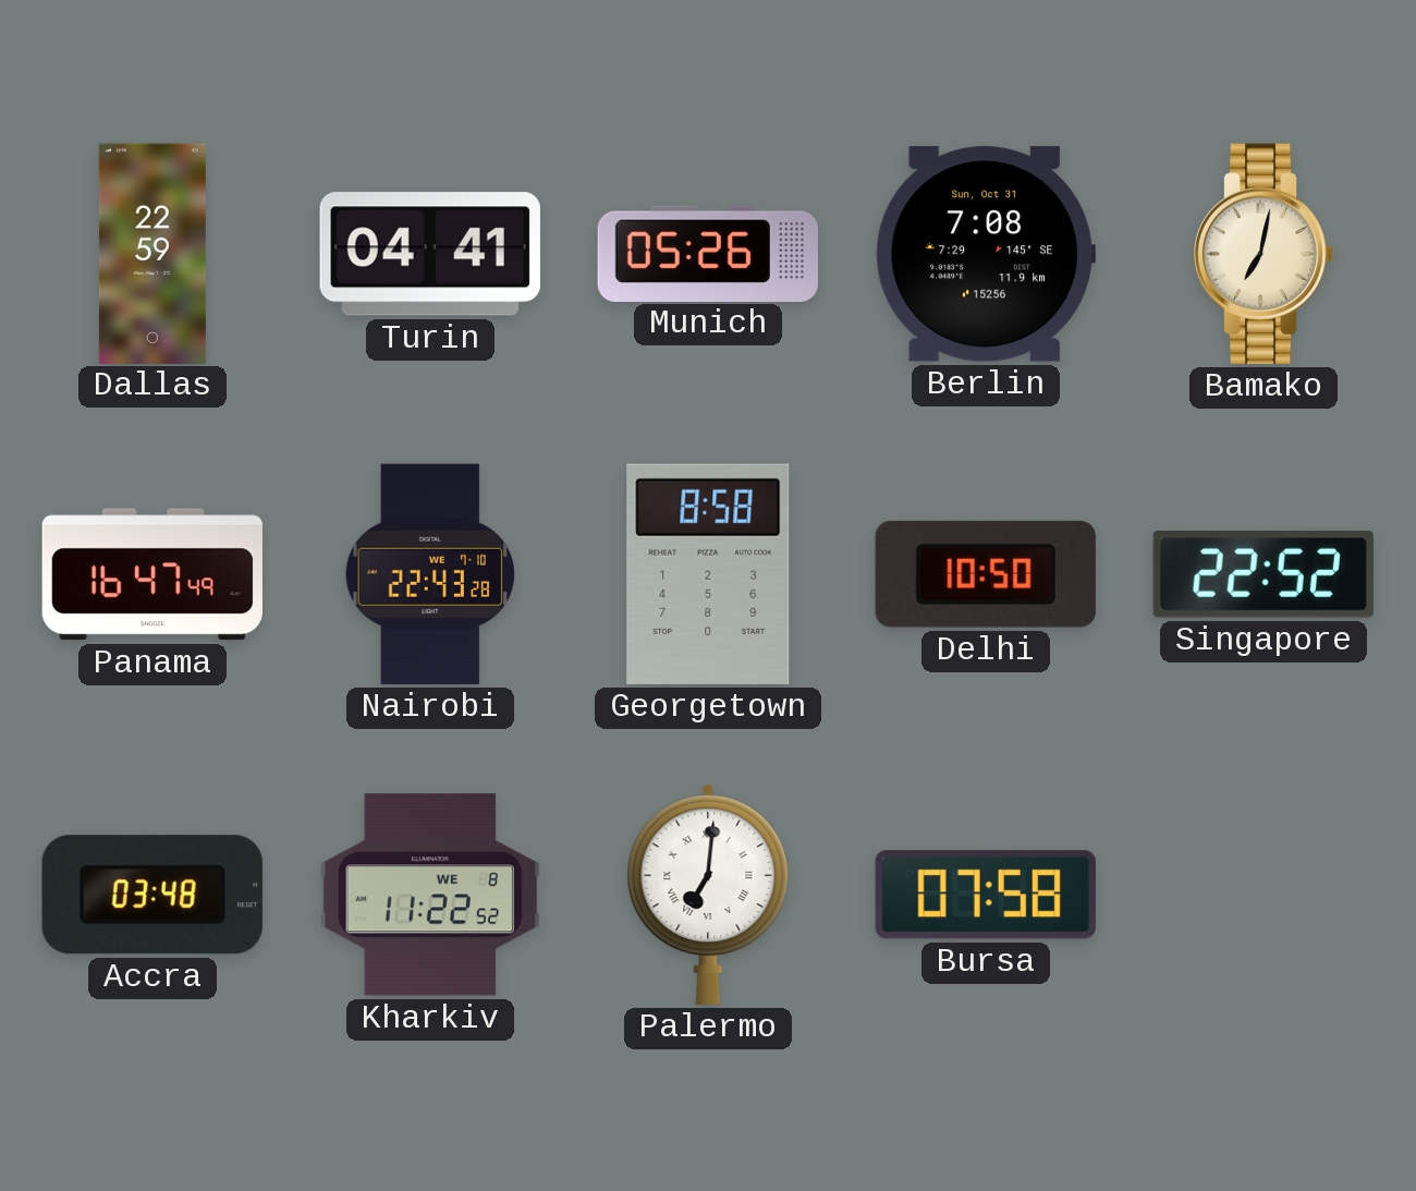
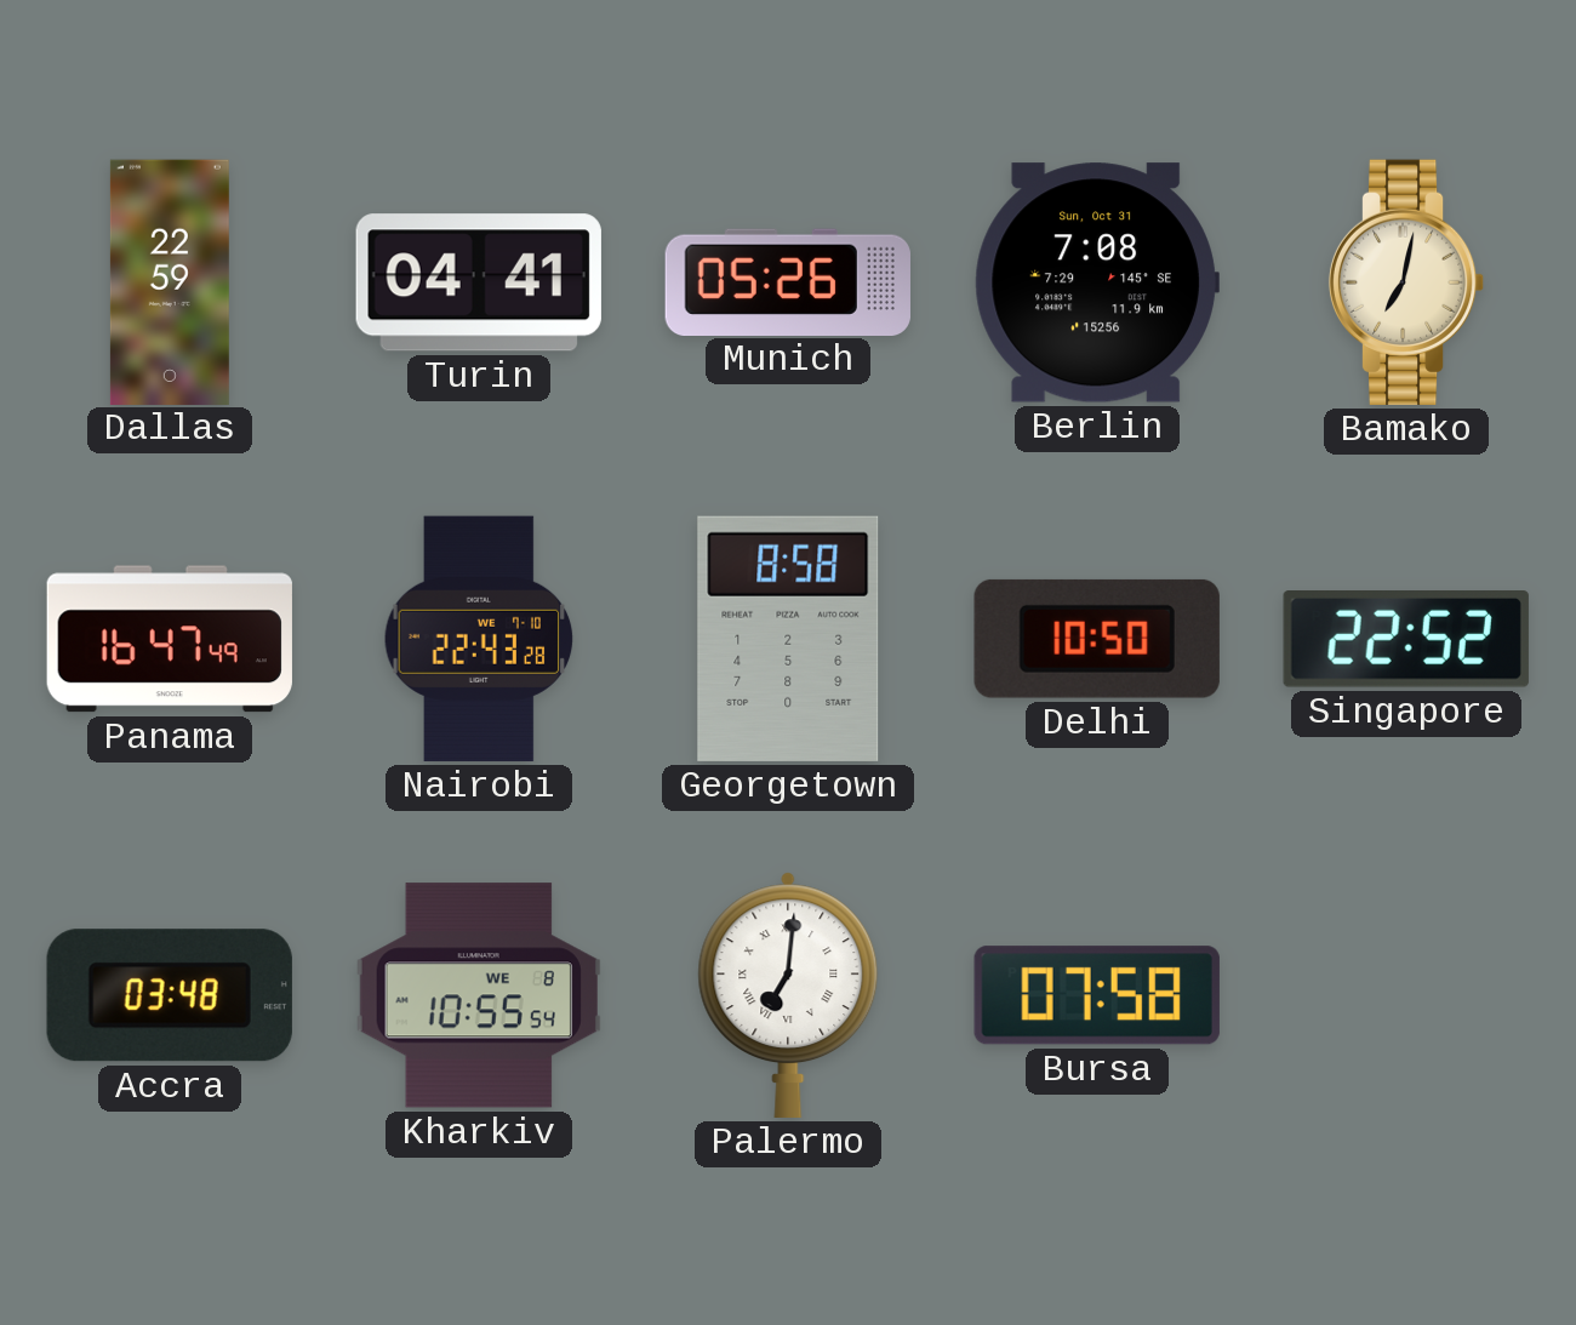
Kharkiv: 11:22 -> 10:55
